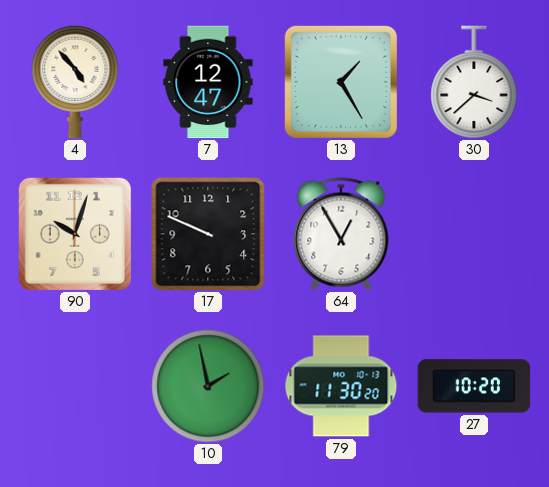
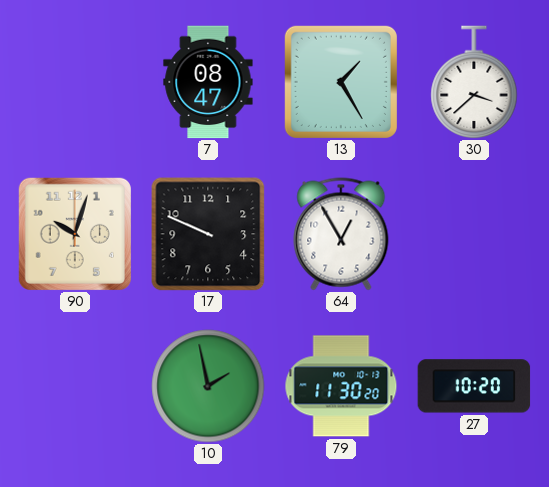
4: 4:53 -> none
7: 12:47 -> 08:47
